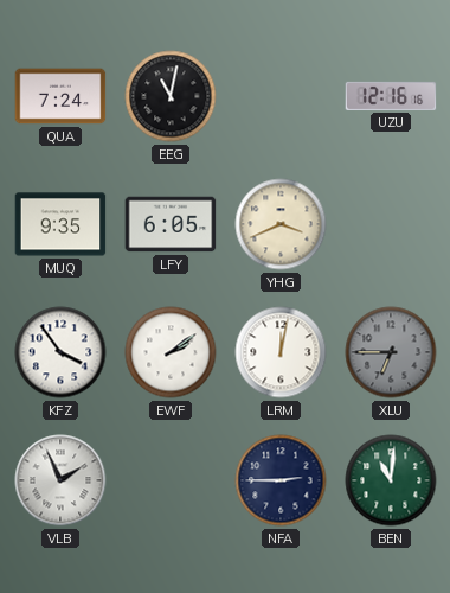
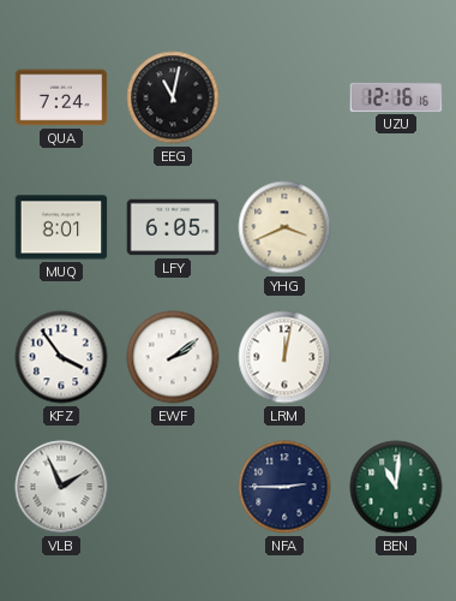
MUQ: 9:35 -> 8:01
XLU: 6:45 -> none
